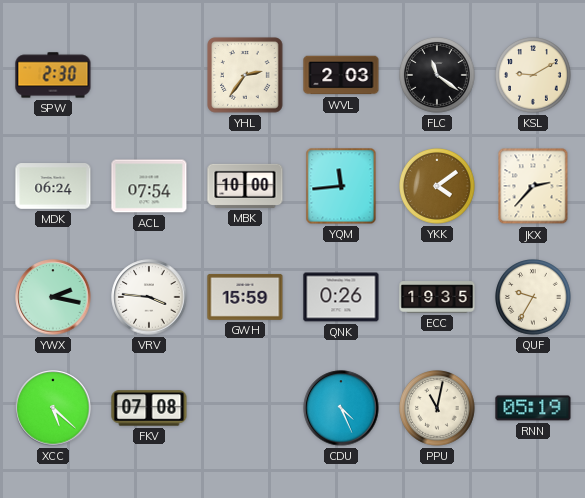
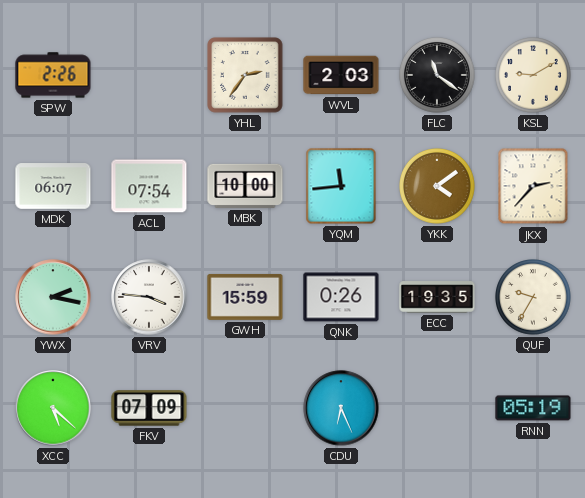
SPW: 2:30 -> 2:26
MDK: 06:24 -> 06:07
FKV: 07:08 -> 07:09
CDU: 4:26 -> 6:26
PPU: 11:02 -> none
